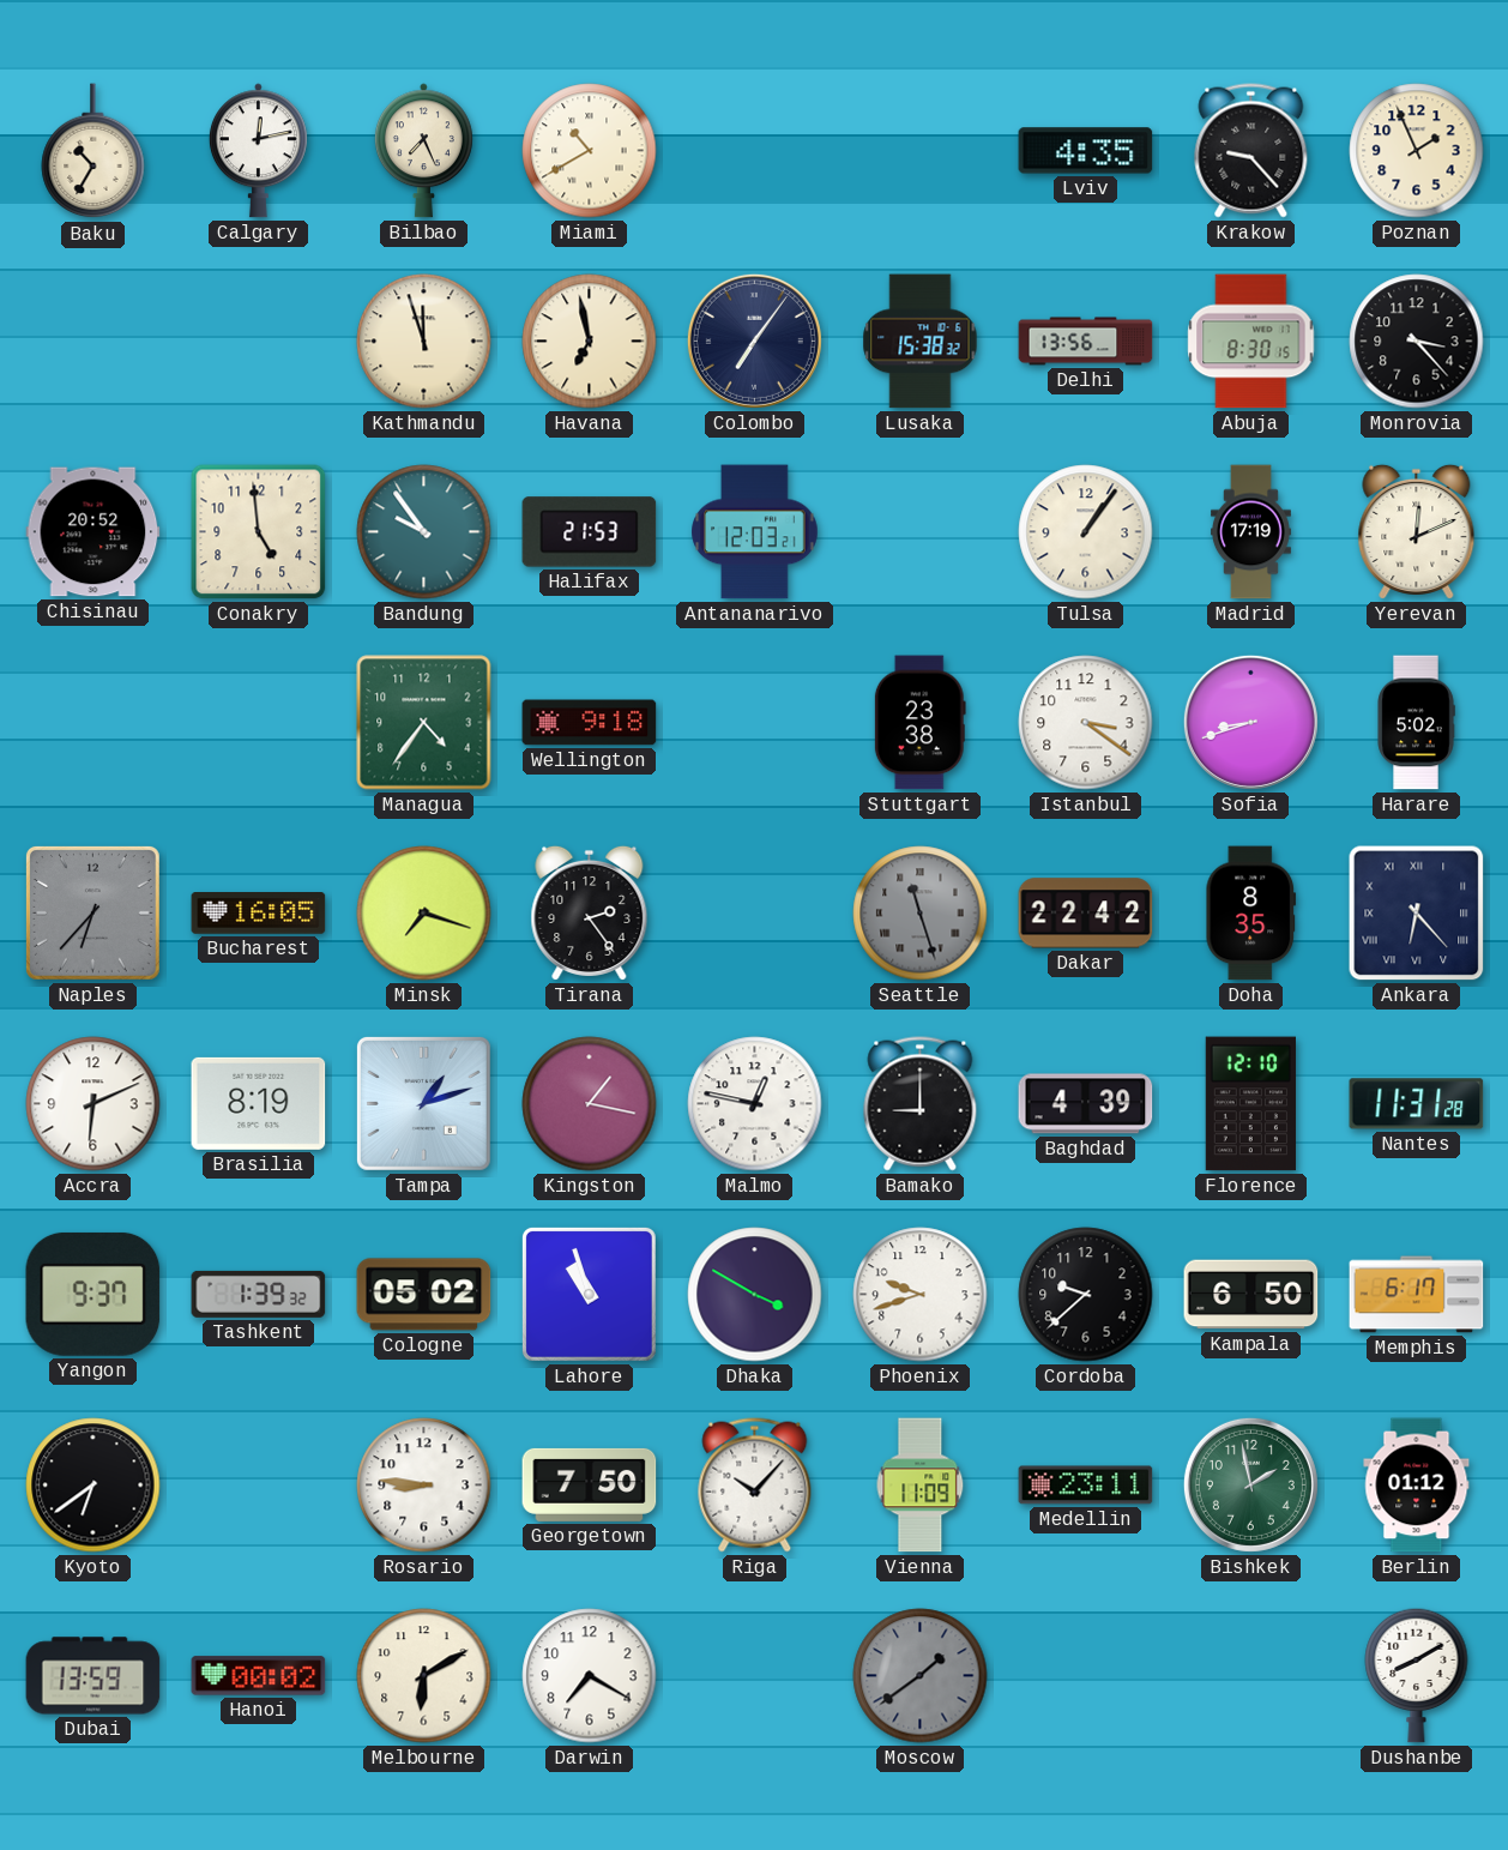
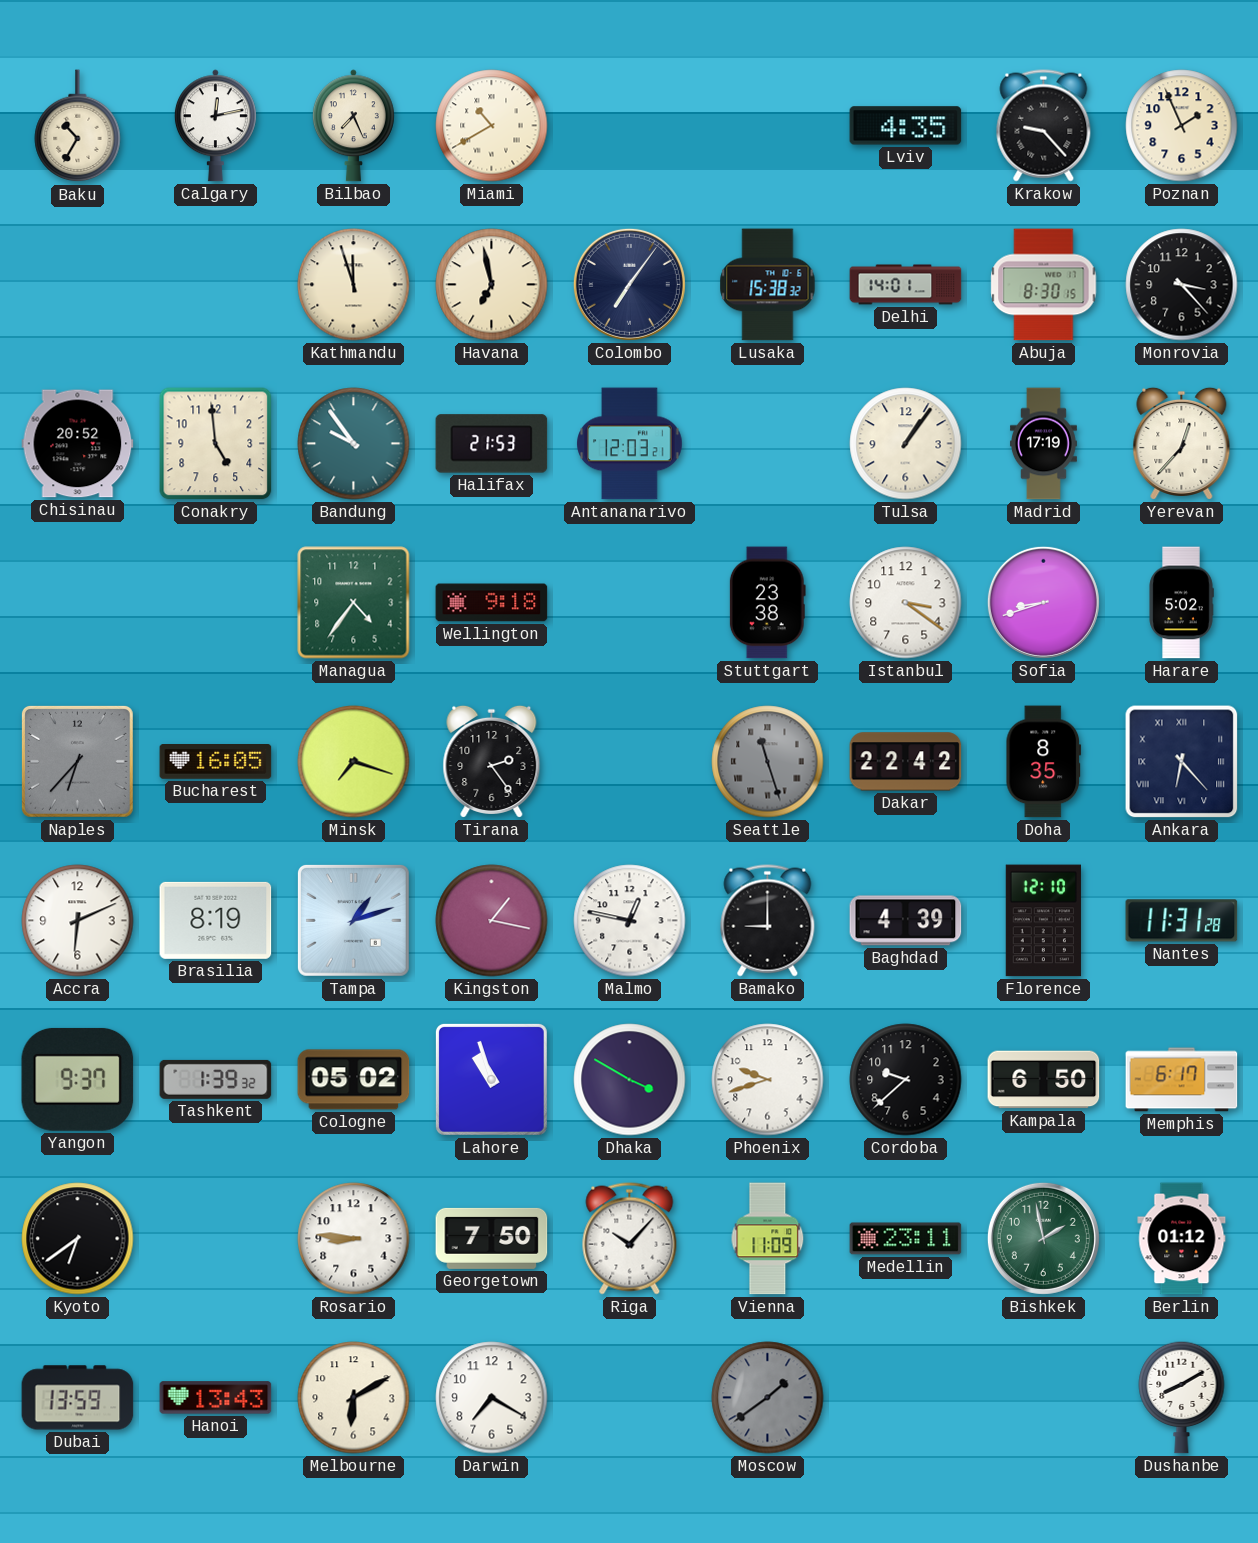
Delhi: 13:56 -> 14:01
Yerevan: 12:11 -> 12:37
Hanoi: 00:02 -> 13:43
